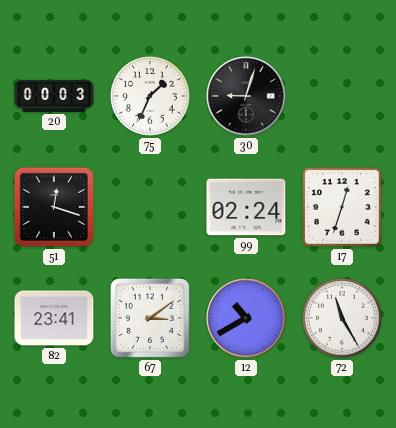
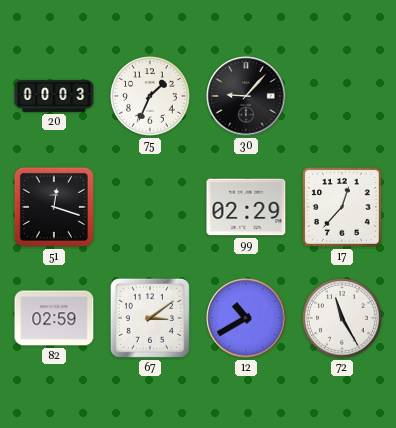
30: 9:03 -> 9:07
99: 02:24 -> 02:29
17: 12:33 -> 12:37
82: 23:41 -> 02:59
